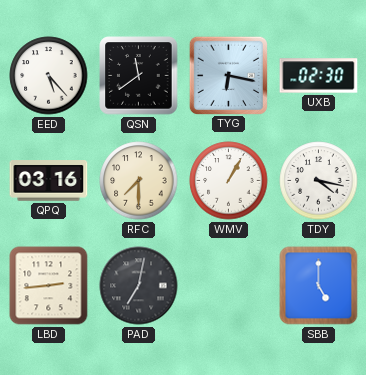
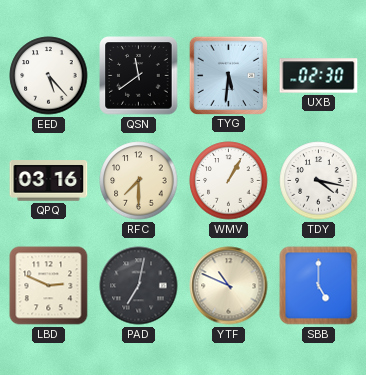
TYG: 6:17 -> 5:31
LBD: 2:44 -> 2:49
YTF: none -> 10:49
